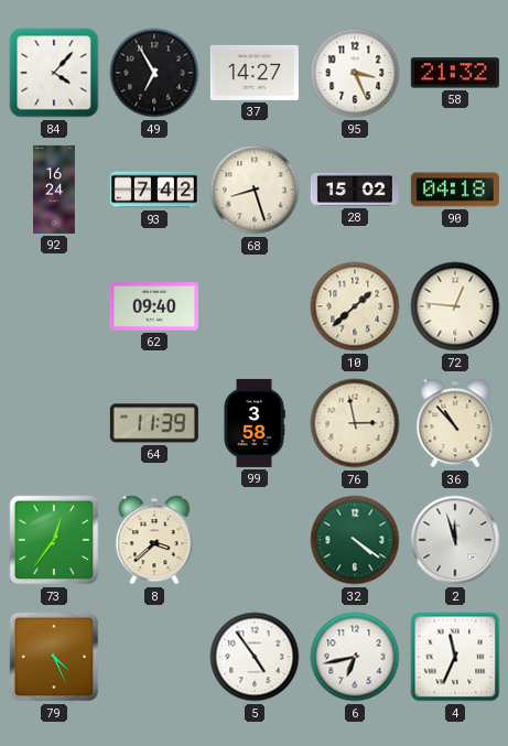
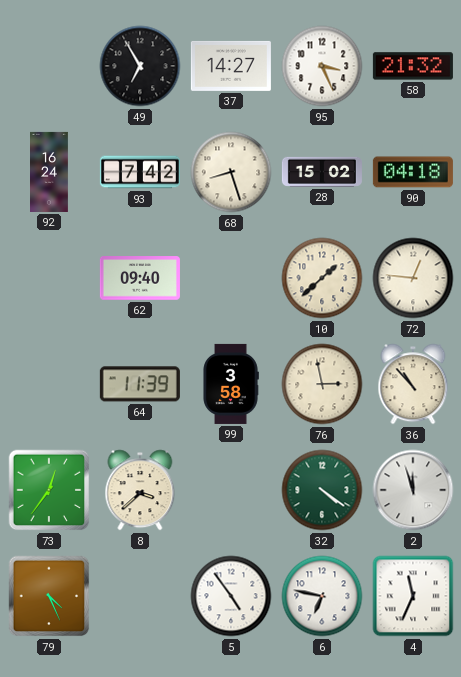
84: 4:07 -> none
6: 6:43 -> 6:47
